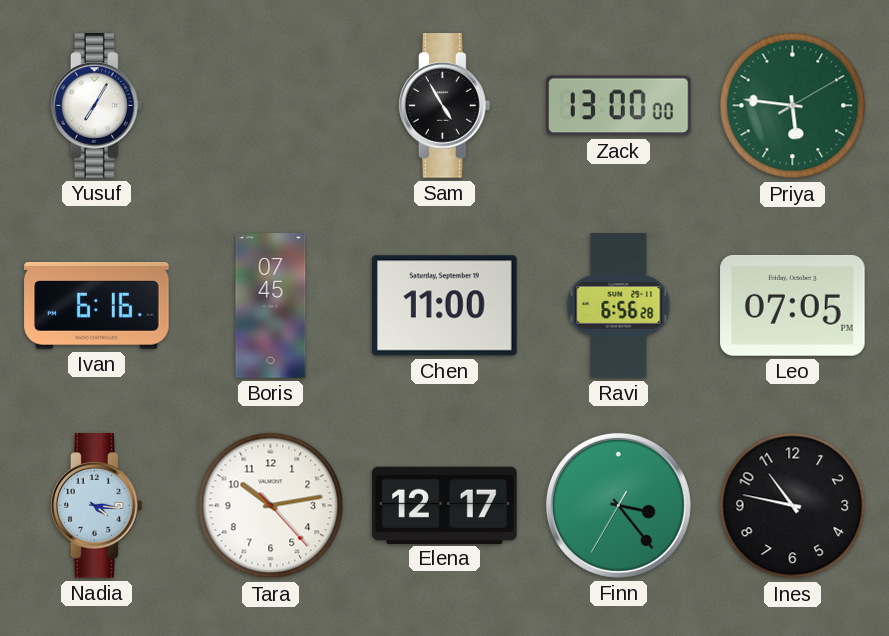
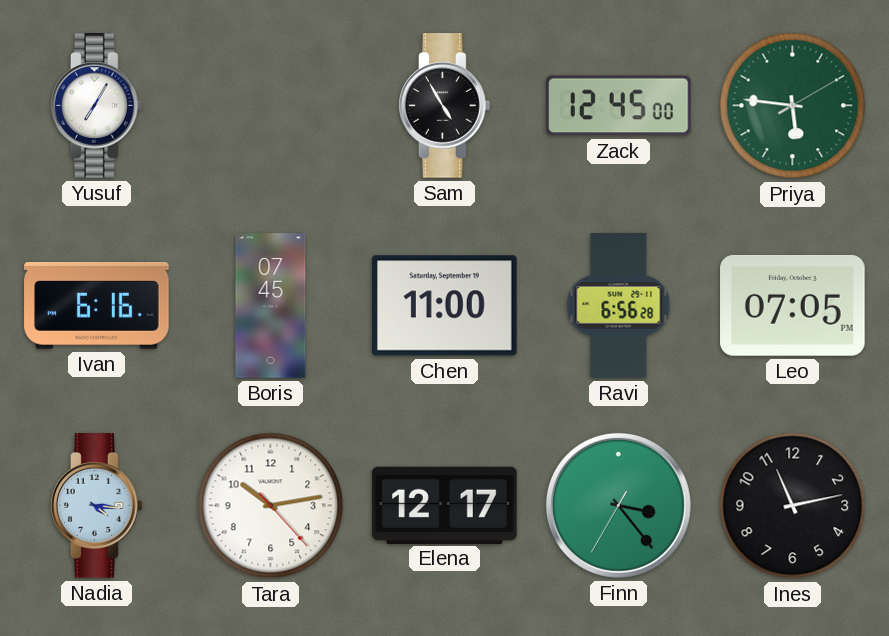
Zack: 13:00 -> 12:45
Ines: 10:47 -> 11:13
